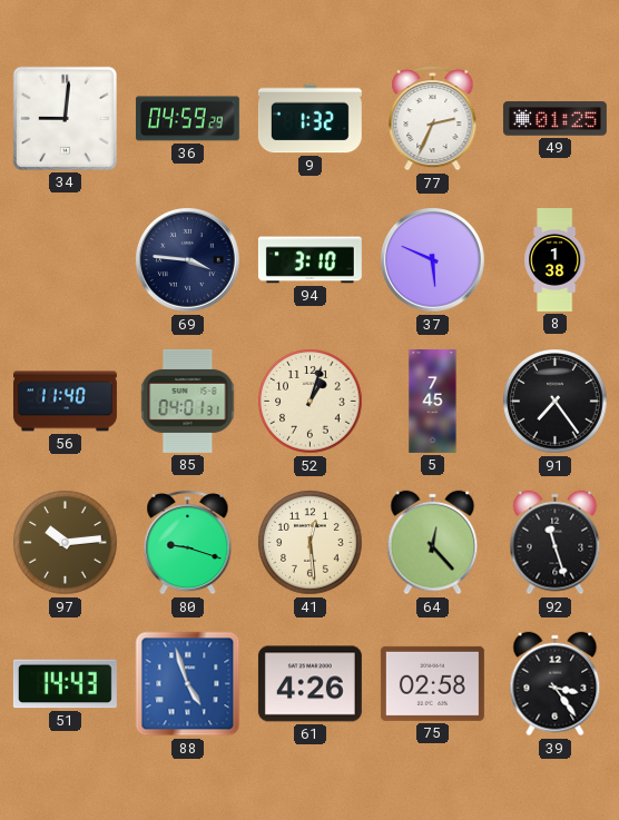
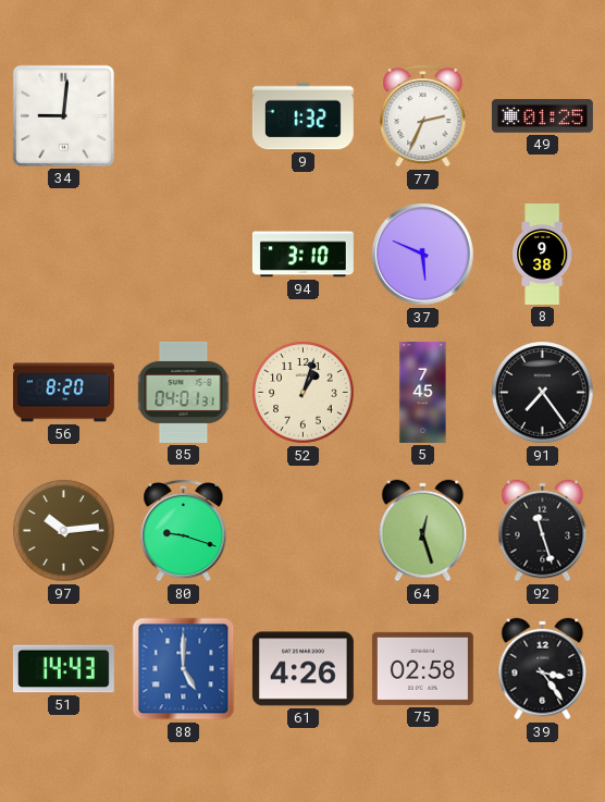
36: 04:59 -> none
69: 3:46 -> none
8: 1:38 -> 9:38
56: 11:40 -> 8:20
41: 12:29 -> none
64: 12:23 -> 12:27
88: 4:57 -> 5:00
